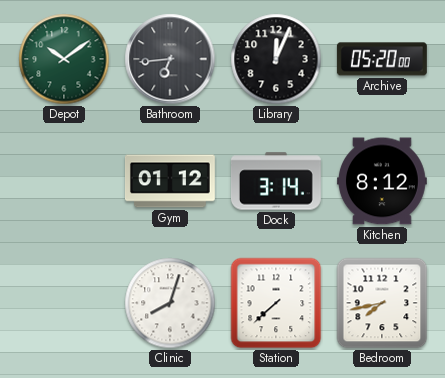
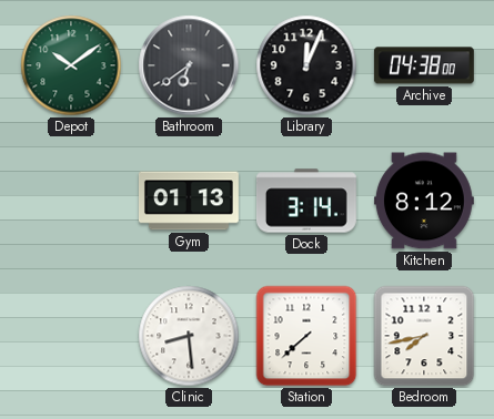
Bathroom: 6:44 -> 6:39
Archive: 05:20 -> 04:38
Gym: 01:12 -> 01:13
Clinic: 8:03 -> 8:29
